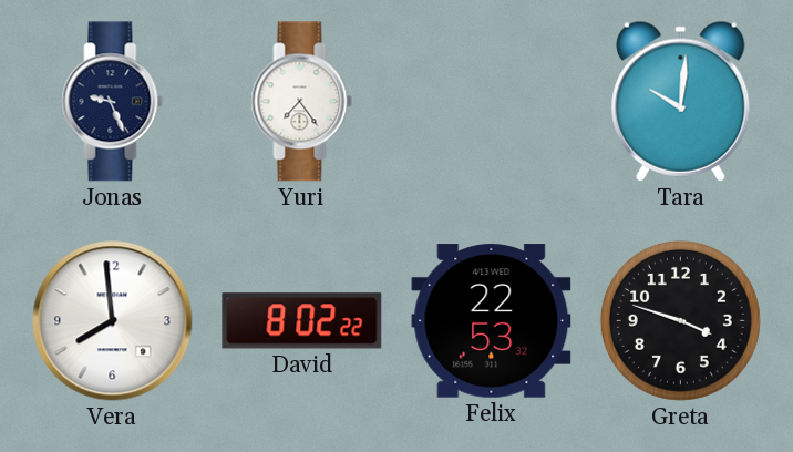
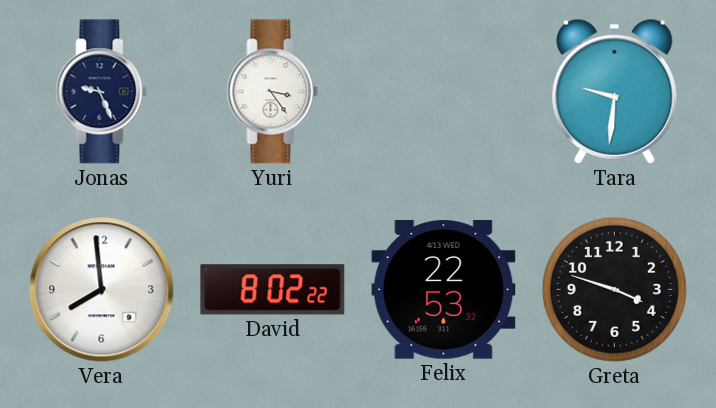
Yuri: 7:24 -> 3:24
Tara: 10:01 -> 9:31
